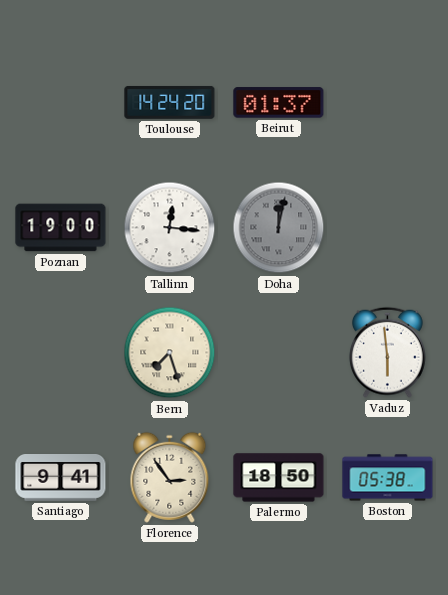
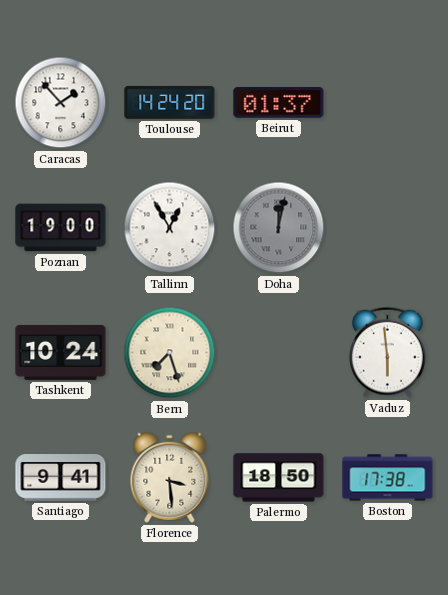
Caracas: none -> 1:53
Tallinn: 12:16 -> 12:55
Tashkent: none -> 10:24
Florence: 2:54 -> 3:29
Boston: 05:38 -> 17:38
